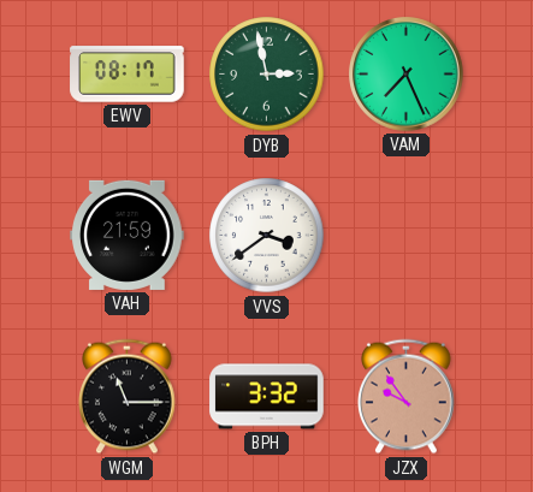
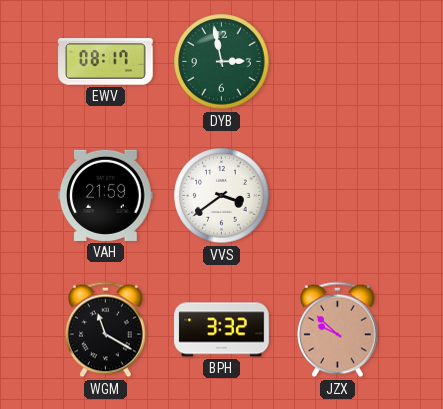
VAM: 7:26 -> none
WGM: 11:15 -> 11:20
JZX: 9:54 -> 9:52
